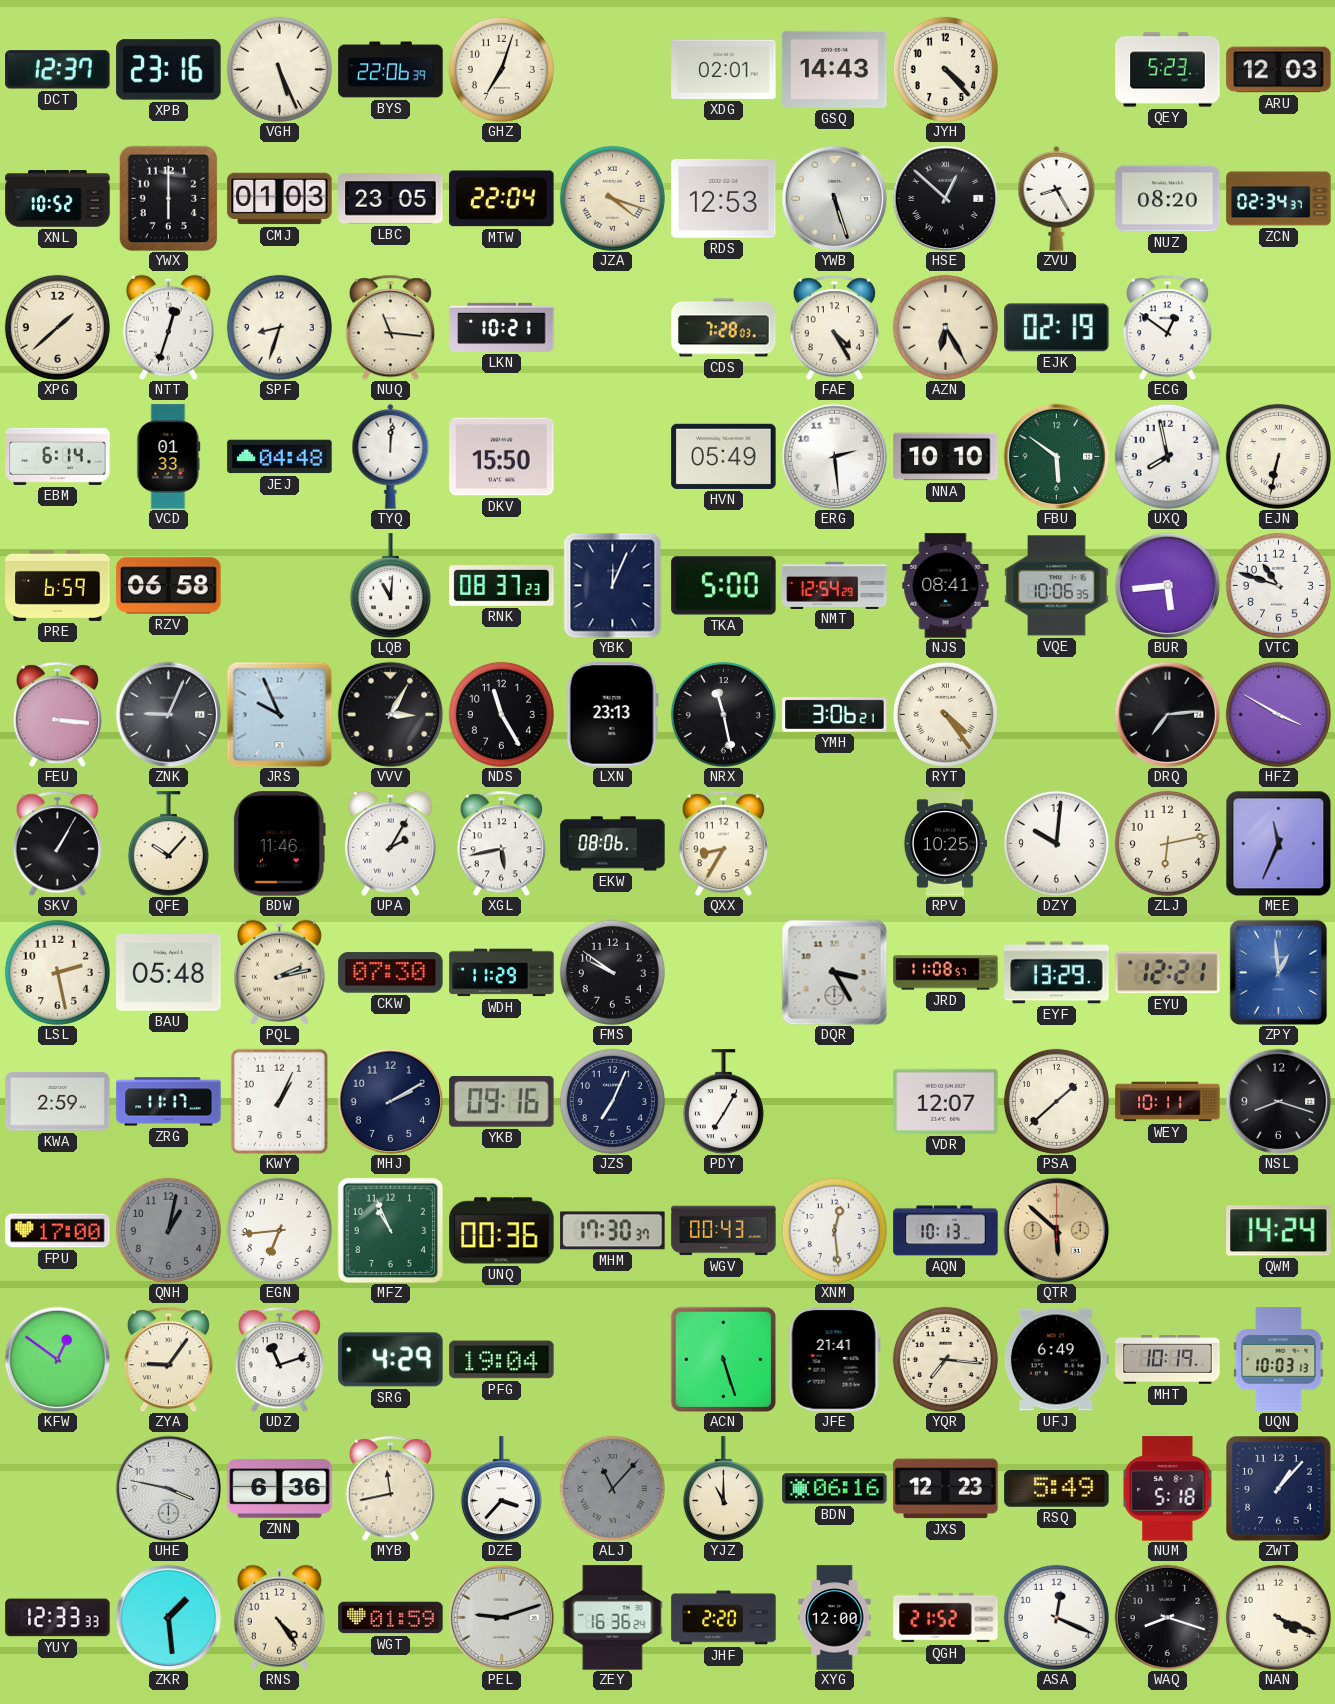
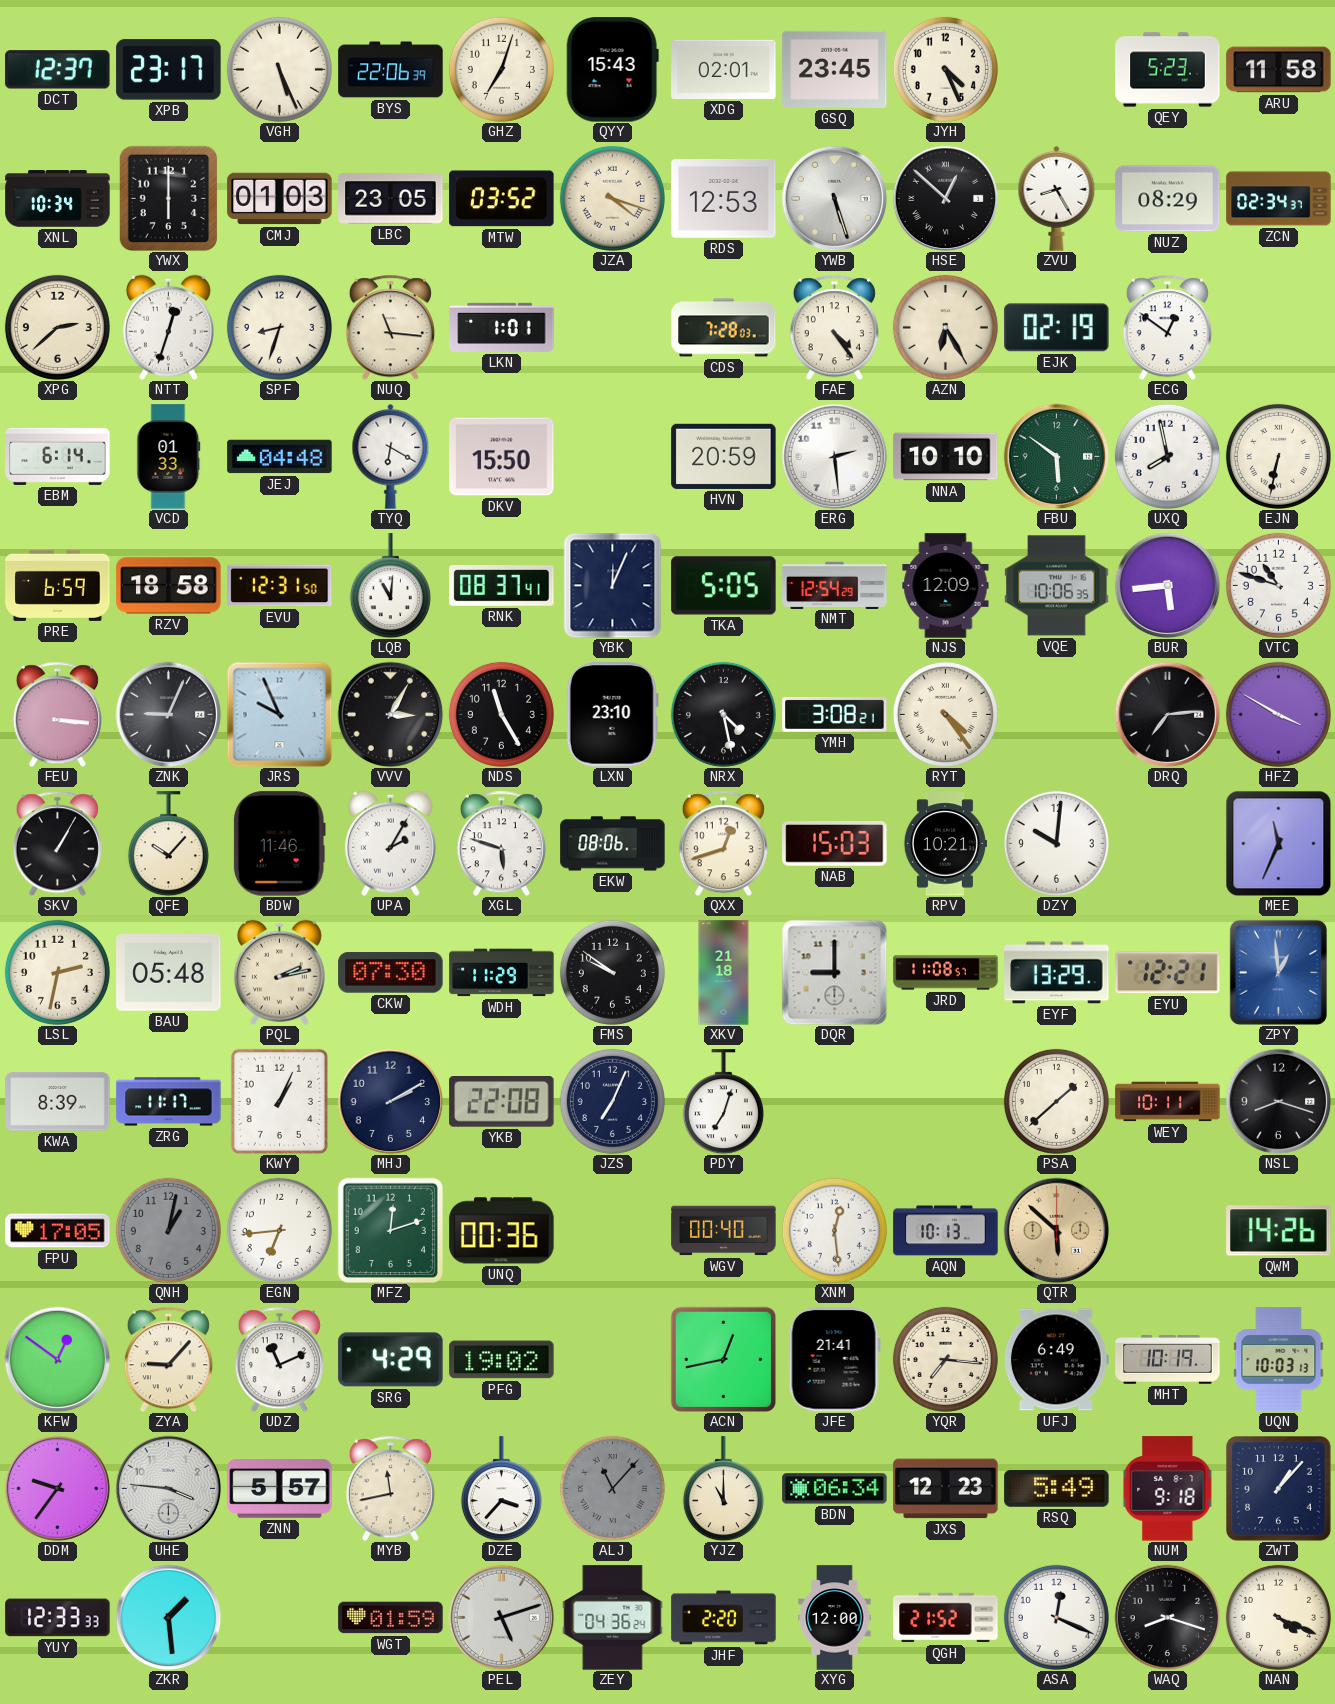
XPB: 23:16 -> 23:17
QYY: none -> 15:43
GSQ: 14:43 -> 23:45
JYH: 4:23 -> 4:26
ARU: 12:03 -> 11:58
XNL: 10:52 -> 10:34
MTW: 22:04 -> 03:52
NUZ: 08:20 -> 08:29
XPG: 1:38 -> 2:38
LKN: 10:21 -> 1:01
FAE: 4:25 -> 4:24
TYQ: 12:01 -> 6:20
HVN: 05:49 -> 20:59
RZV: 06:58 -> 18:58
EVU: none -> 12:31
RNK: 08:37:23 -> 08:37:41
TKA: 5:00 -> 5:05
NJS: 08:41 -> 12:09
LXN: 23:13 -> 23:10
NRX: 11:28 -> 4:28
YMH: 3:06 -> 3:08
XGL: 5:43 -> 5:48
QXX: 8:35 -> 12:42
NAB: none -> 15:03
RPV: 10:25 -> 10:21
ZLJ: 6:13 -> none
LSL: 2:28 -> 2:32
XKV: none -> 21:18
DQR: 3:25 -> 9:00
KWA: 2:59 -> 8:39
YKB: 09:16 -> 22:08
PDY: 7:05 -> 7:03
VDR: 12:07 -> none
FPU: 17:00 -> 17:05
MFZ: 10:56 -> 12:12
MHM: 17:30 -> none
WGV: 00:43 -> 00:40
QWM: 14:24 -> 14:26
ZYA: 9:06 -> 9:07
UDZ: 11:12 -> 11:11
PFG: 19:04 -> 19:02
ACN: 5:27 -> 12:43
DDM: none -> 9:36
UHE: 3:47 -> 3:46
ZNN: 6:36 -> 5:57
BDN: 06:16 -> 06:34
NUM: 5:18 -> 9:18
RNS: 4:24 -> none
PEL: 9:12 -> 5:12
ZEY: 16:36 -> 04:36
